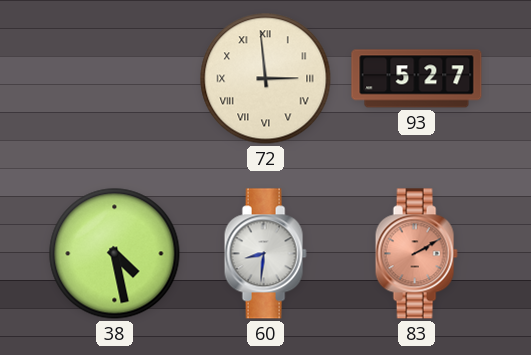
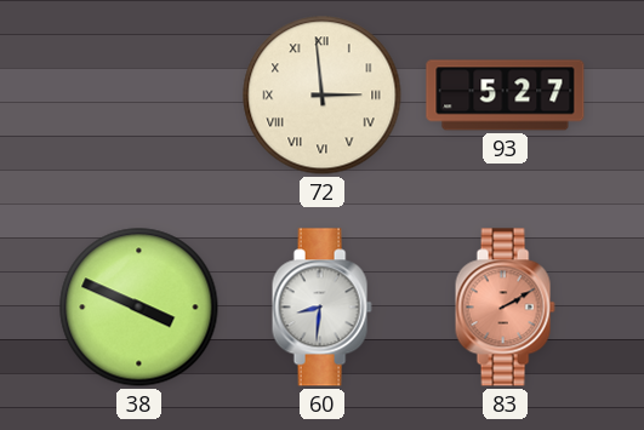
38: 4:28 -> 3:49
